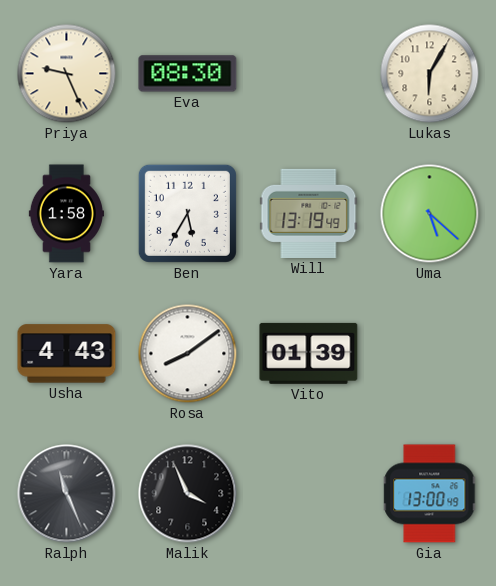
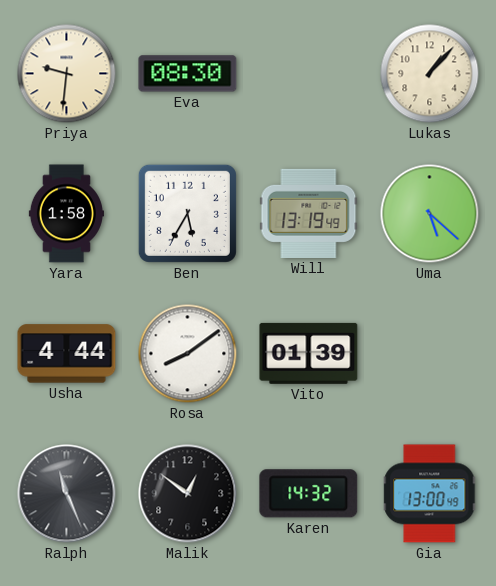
Priya: 9:26 -> 9:31
Lukas: 6:05 -> 1:07
Usha: 4:43 -> 4:44
Malik: 3:56 -> 12:51
Karen: none -> 14:32
